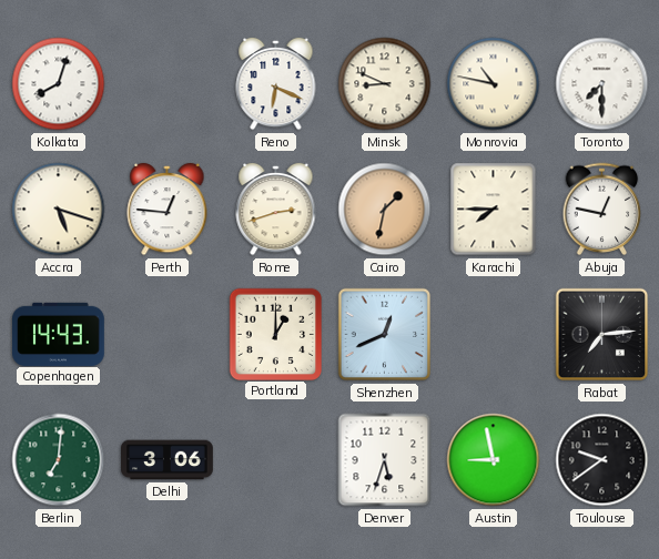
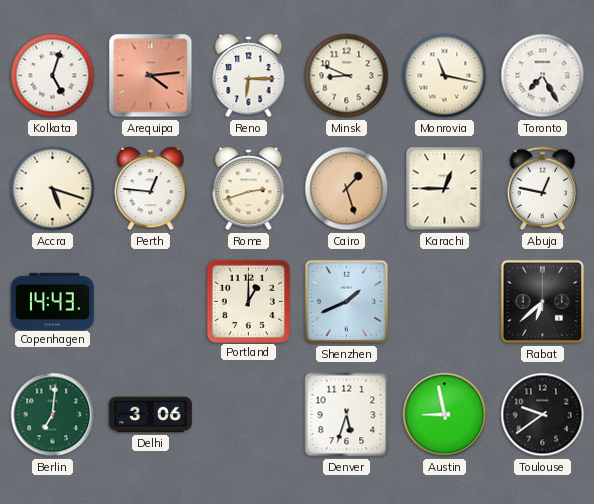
Kolkata: 8:03 -> 5:03
Arequipa: none -> 4:14
Reno: 6:19 -> 6:15
Monrovia: 10:47 -> 11:17
Toronto: 7:30 -> 7:25
Cairo: 1:32 -> 1:27
Karachi: 7:45 -> 12:45
Shenzhen: 12:41 -> 1:41
Rabat: 7:14 -> 6:38
